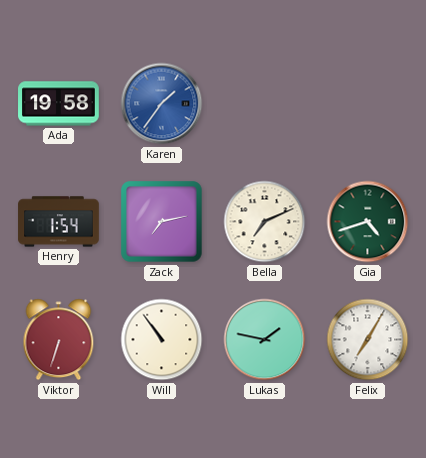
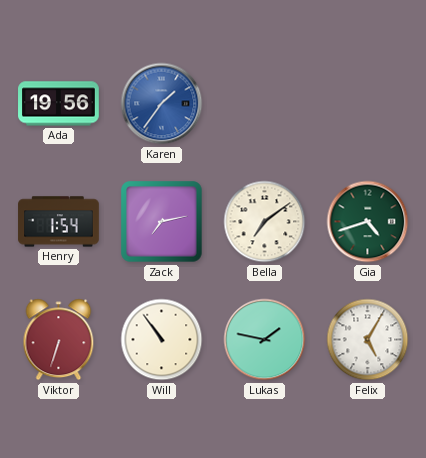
Ada: 19:58 -> 19:56
Bella: 7:11 -> 7:09
Felix: 7:05 -> 5:05
